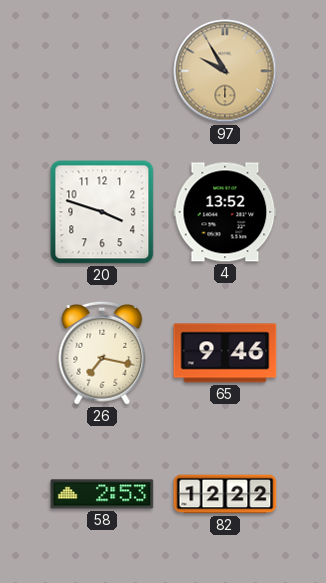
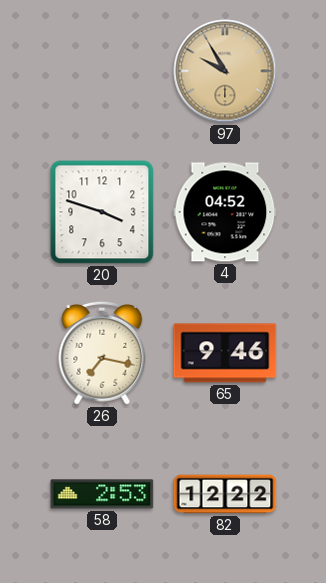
4: 13:52 -> 04:52
